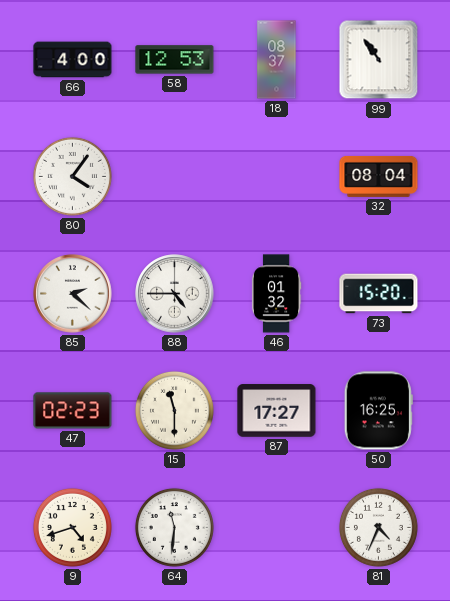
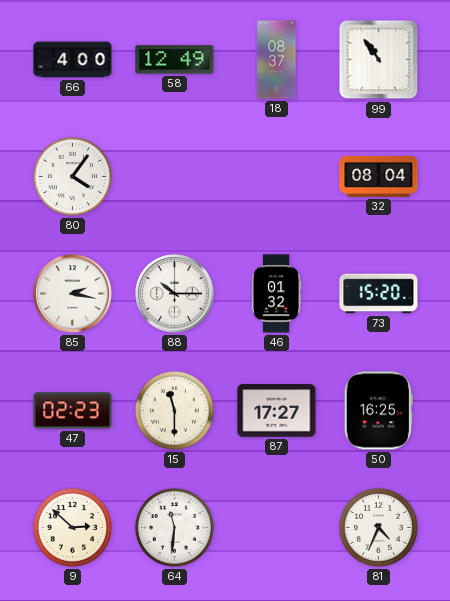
58: 12:53 -> 12:49
85: 2:22 -> 2:17
88: 4:45 -> 10:15
9: 4:42 -> 2:52
